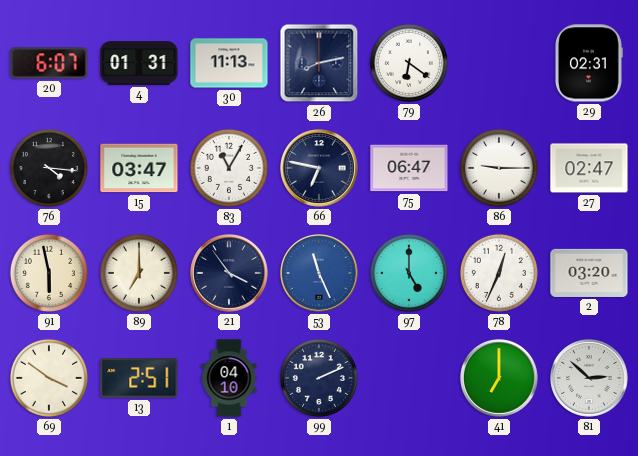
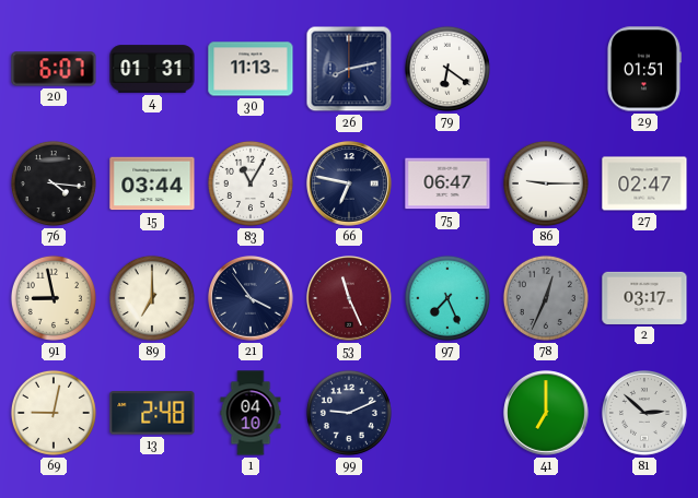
29: 02:31 -> 01:51
15: 03:47 -> 03:44
91: 5:58 -> 8:58
53 dial: blue -> burgundy
97: 5:00 -> 7:26
78 dial: white -> grey
2: 03:20 -> 03:17
69: 3:51 -> 9:02
13: 2:51 -> 2:48
99: 2:11 -> 9:11
